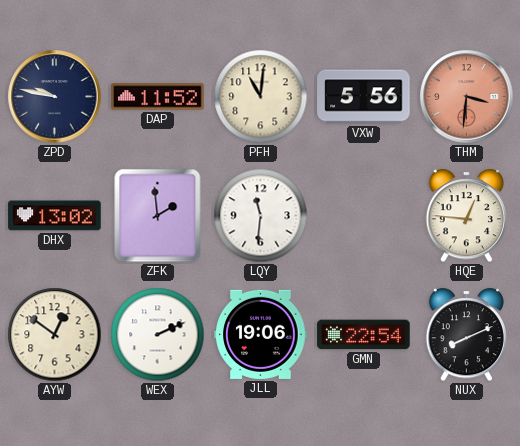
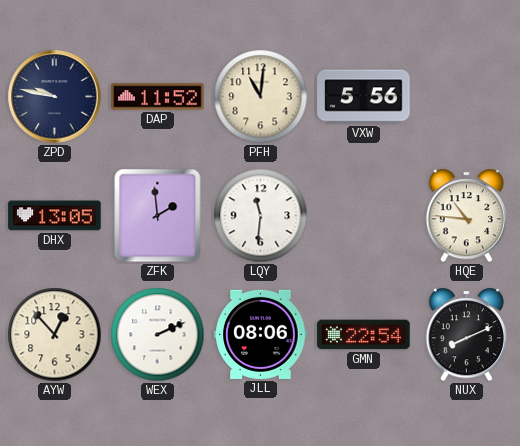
THM: 3:31 -> none
DHX: 13:02 -> 13:05
HQE: 12:46 -> 10:46
AYW: 12:51 -> 12:53
JLL: 19:06 -> 08:06
